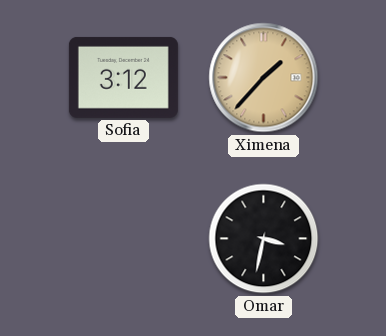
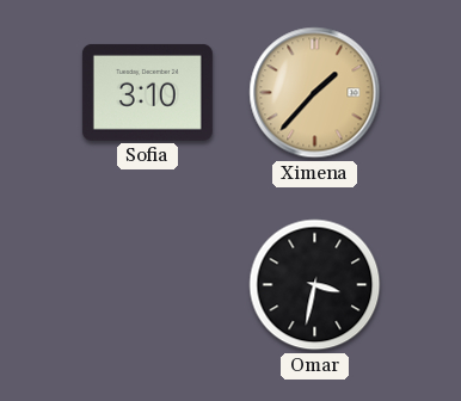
Sofia: 3:12 -> 3:10
